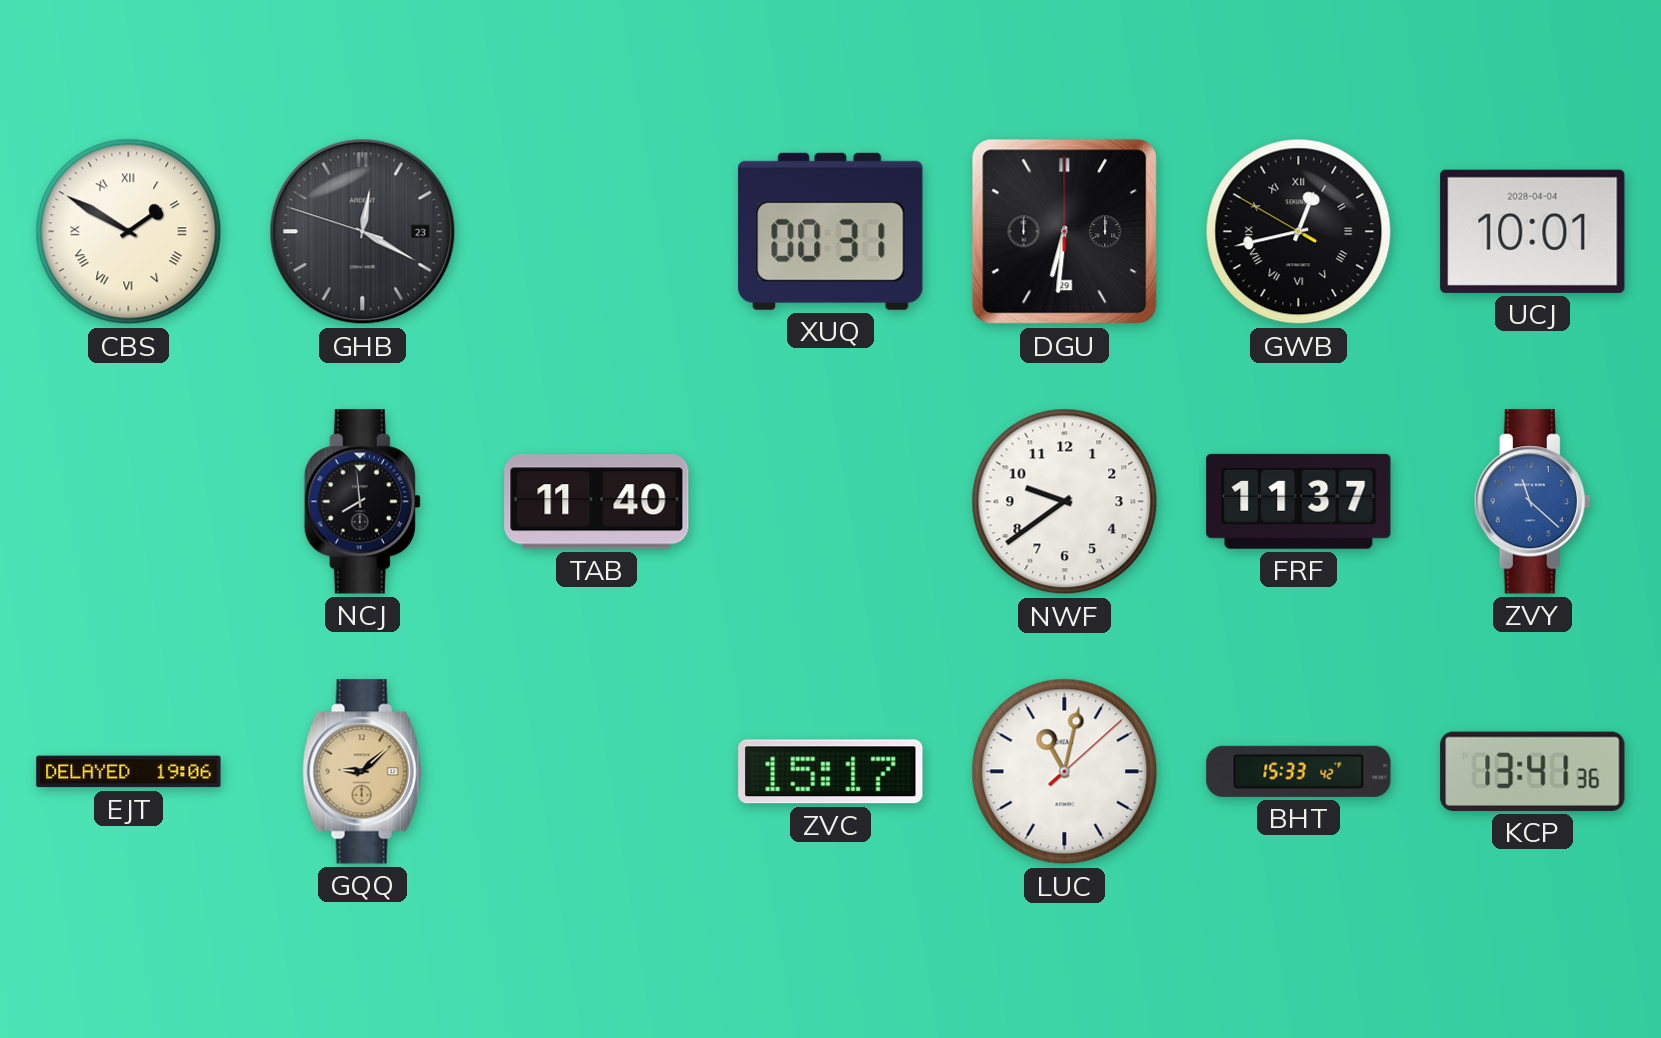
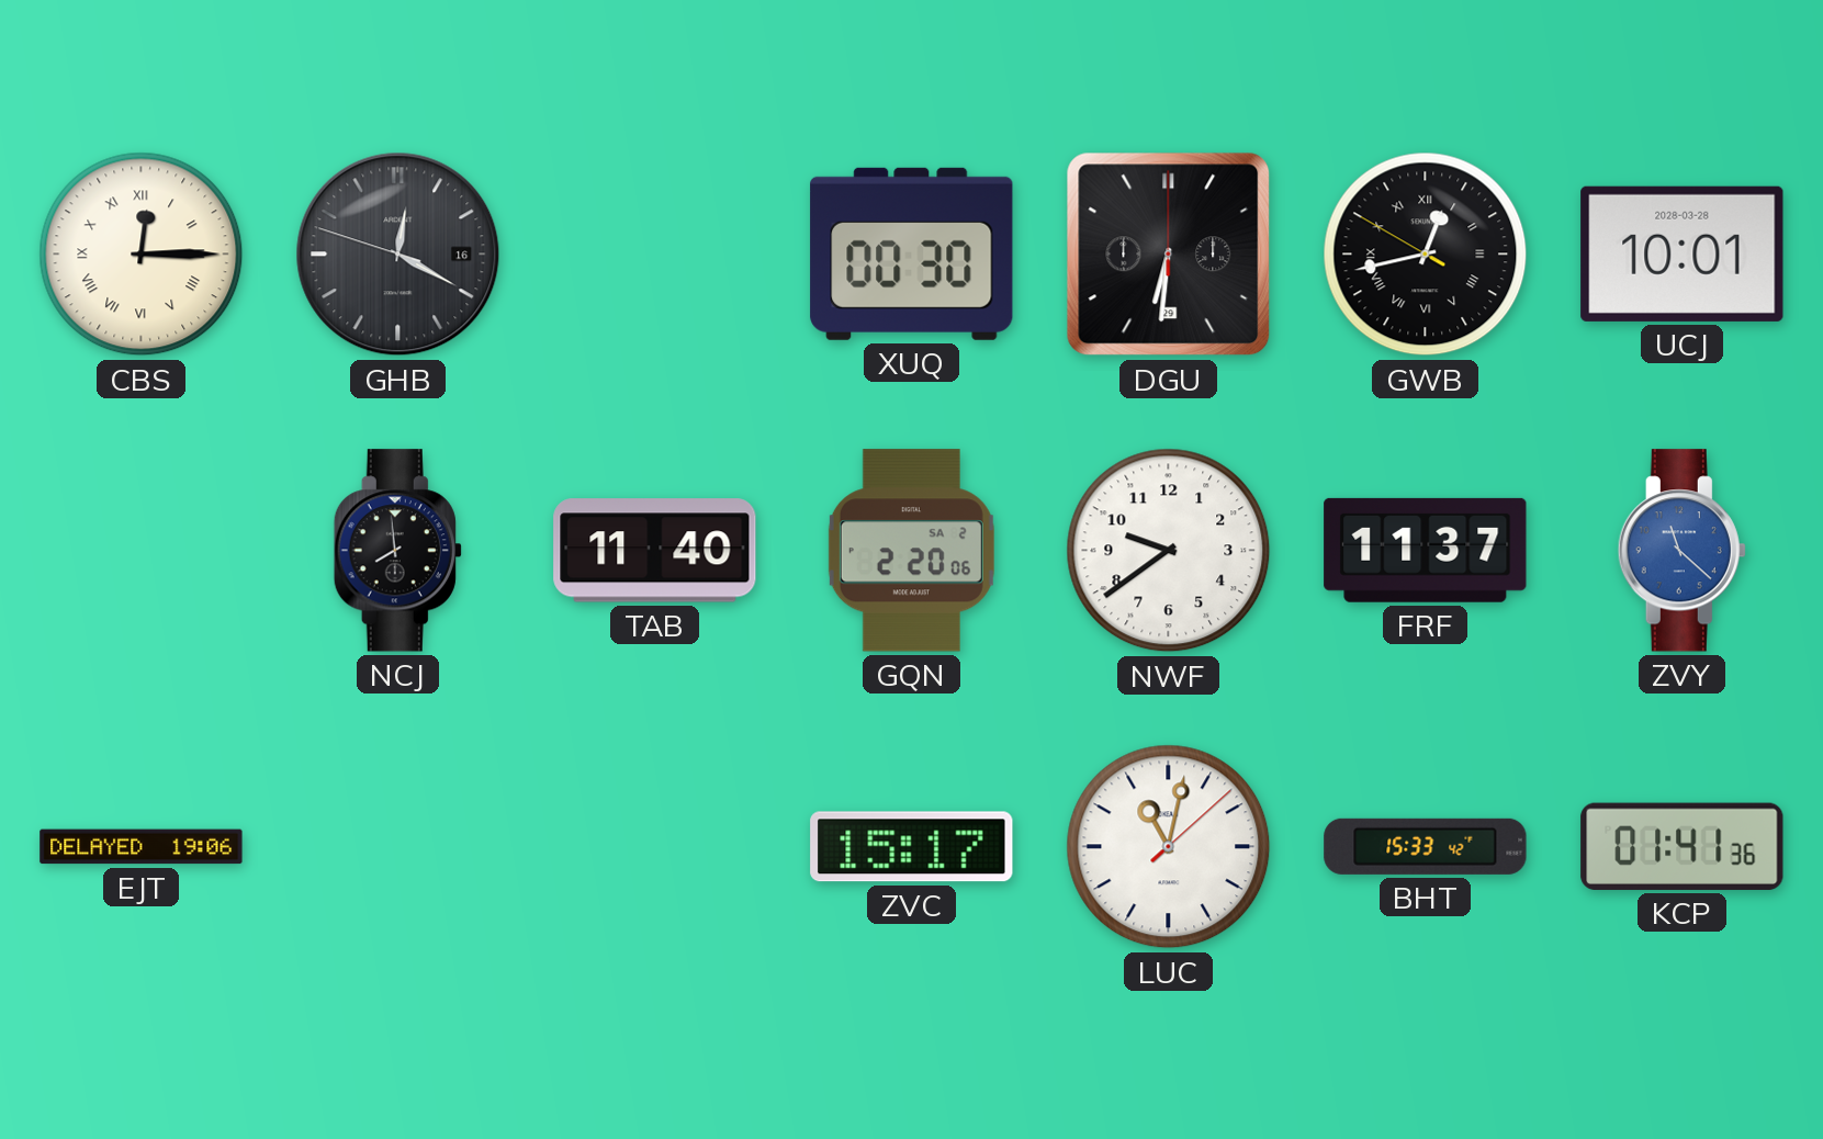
CBS: 1:50 -> 12:15
GHB date: 23 -> 16
XUQ: 00:31 -> 00:30
UCJ date: 2028-04-04 -> 2028-03-28
GQN: none -> 2:20
GQQ: 9:08 -> none
KCP: 13:41 -> 01:41
